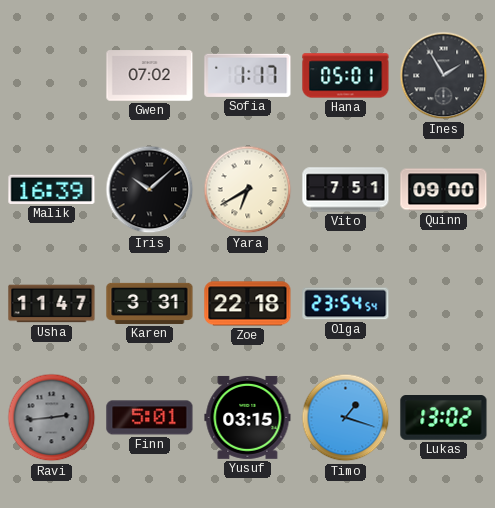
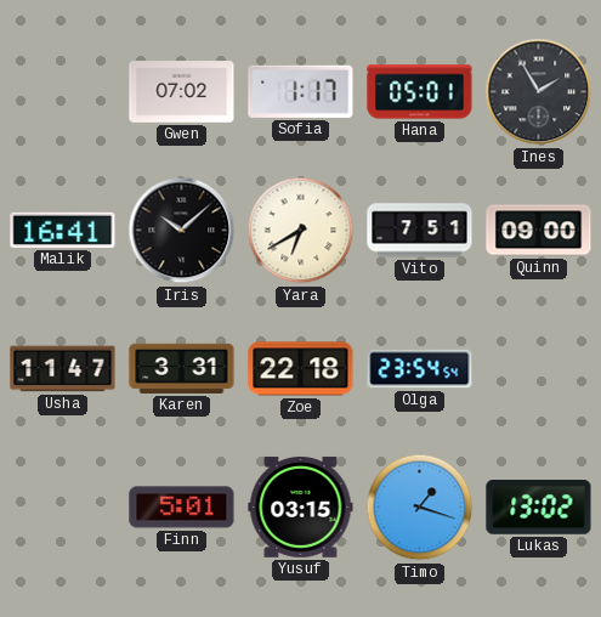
Malik: 16:39 -> 16:41
Ravi: 2:44 -> none
